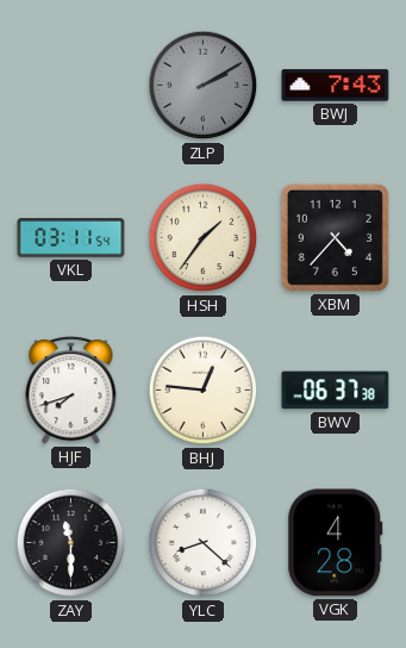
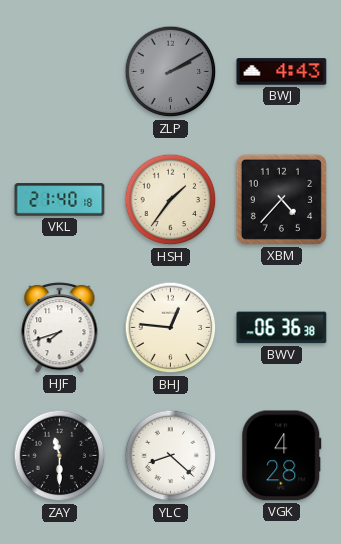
BWJ: 7:43 -> 4:43
VKL: 03:11 -> 21:40
BWV: 06:37 -> 06:36
